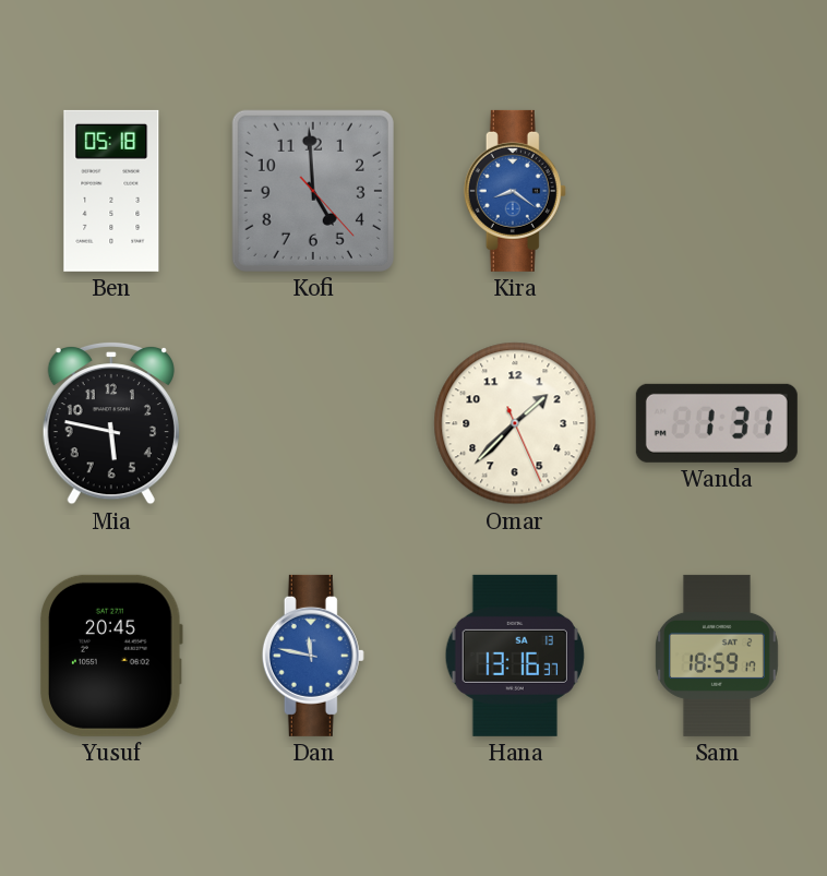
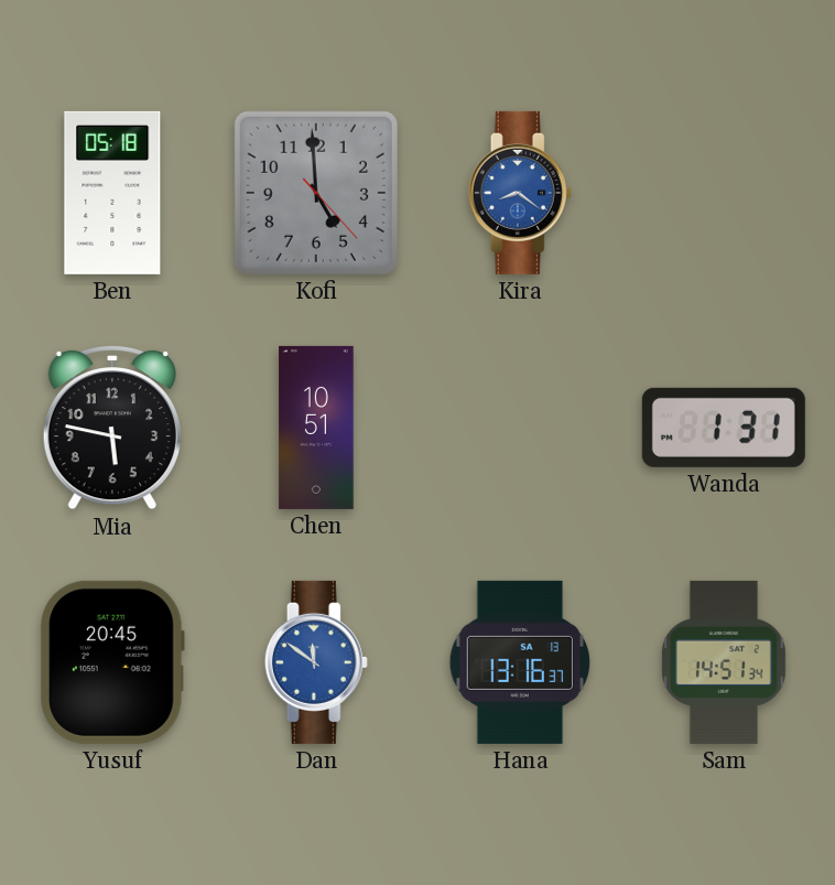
Chen: none -> 10:51
Omar: 1:37 -> none
Dan: 11:47 -> 11:51
Sam: 18:59 -> 14:51
